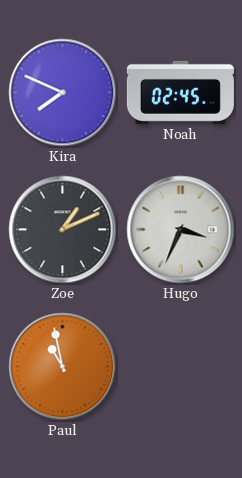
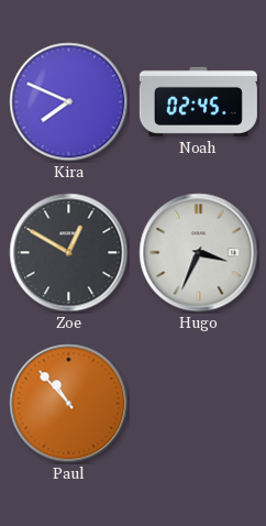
Zoe: 1:11 -> 12:50
Paul: 10:58 -> 10:53
